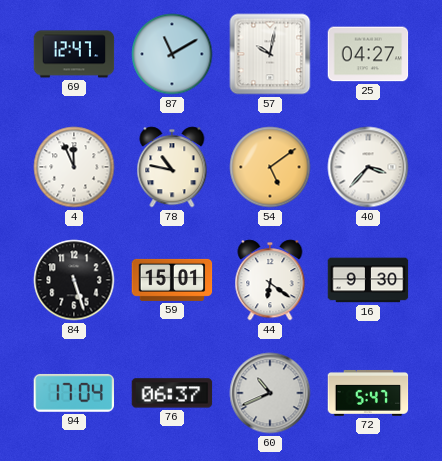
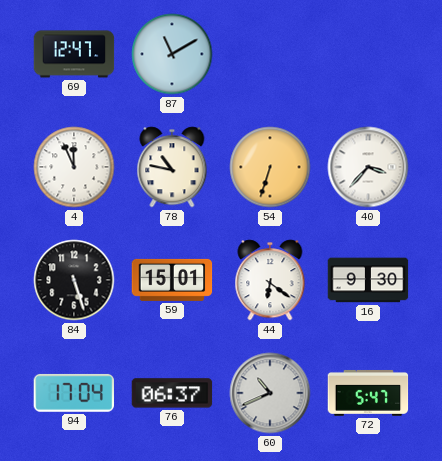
57: 10:02 -> none
25: 04:27 -> none
54: 5:09 -> 6:33
